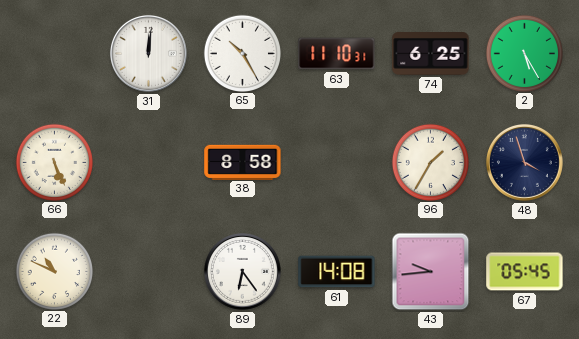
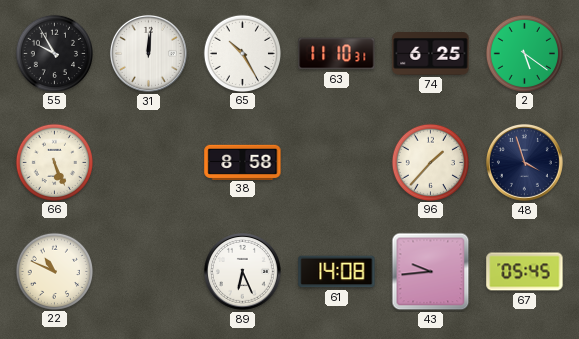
55: none -> 9:55
2: 5:25 -> 5:21
96: 1:35 -> 1:37
89: 6:24 -> 6:26
